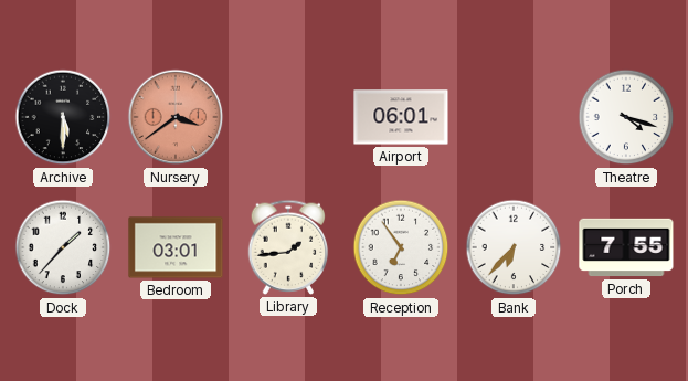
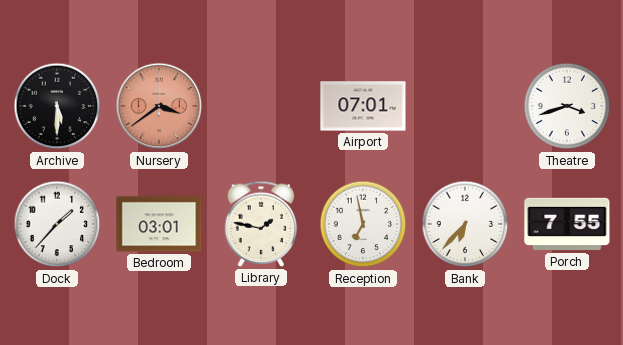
Airport: 06:01 -> 07:01
Theatre: 4:18 -> 3:42
Library: 1:44 -> 1:47
Reception: 6:54 -> 6:58
